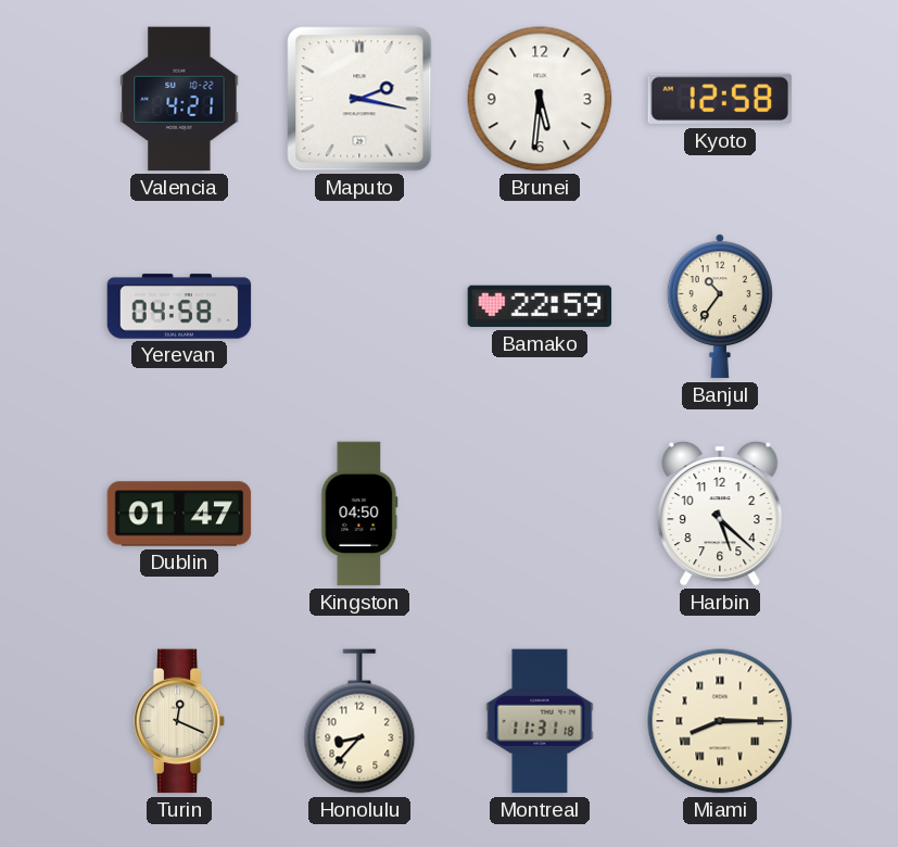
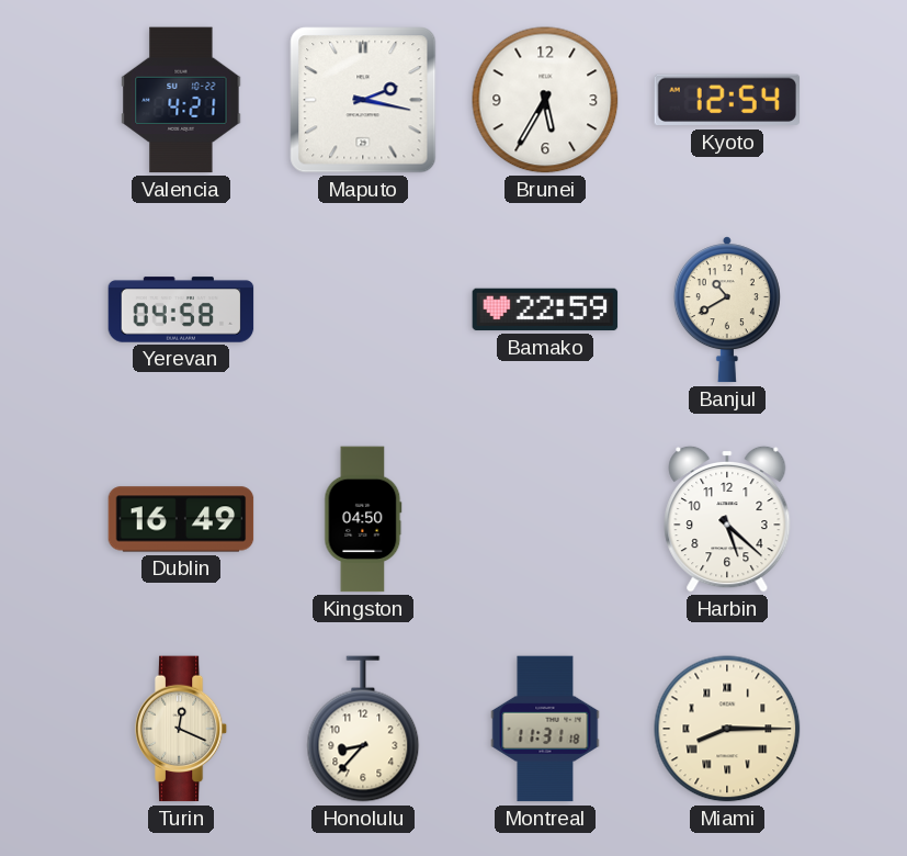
Brunei: 5:31 -> 5:35
Kyoto: 12:58 -> 12:54
Banjul: 10:36 -> 10:40
Dublin: 01:47 -> 16:49
